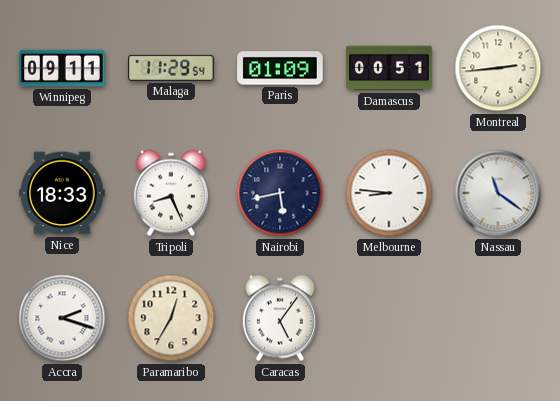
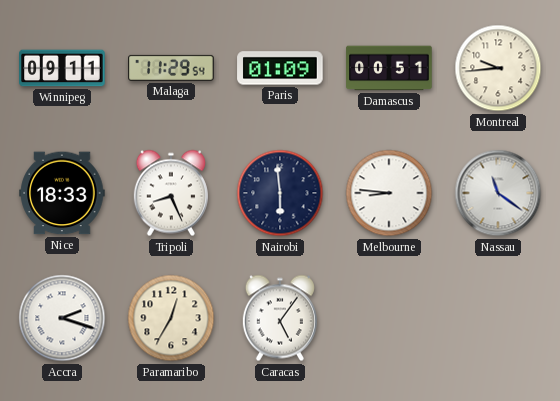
Montreal: 2:44 -> 9:44
Nairobi: 5:43 -> 5:59
